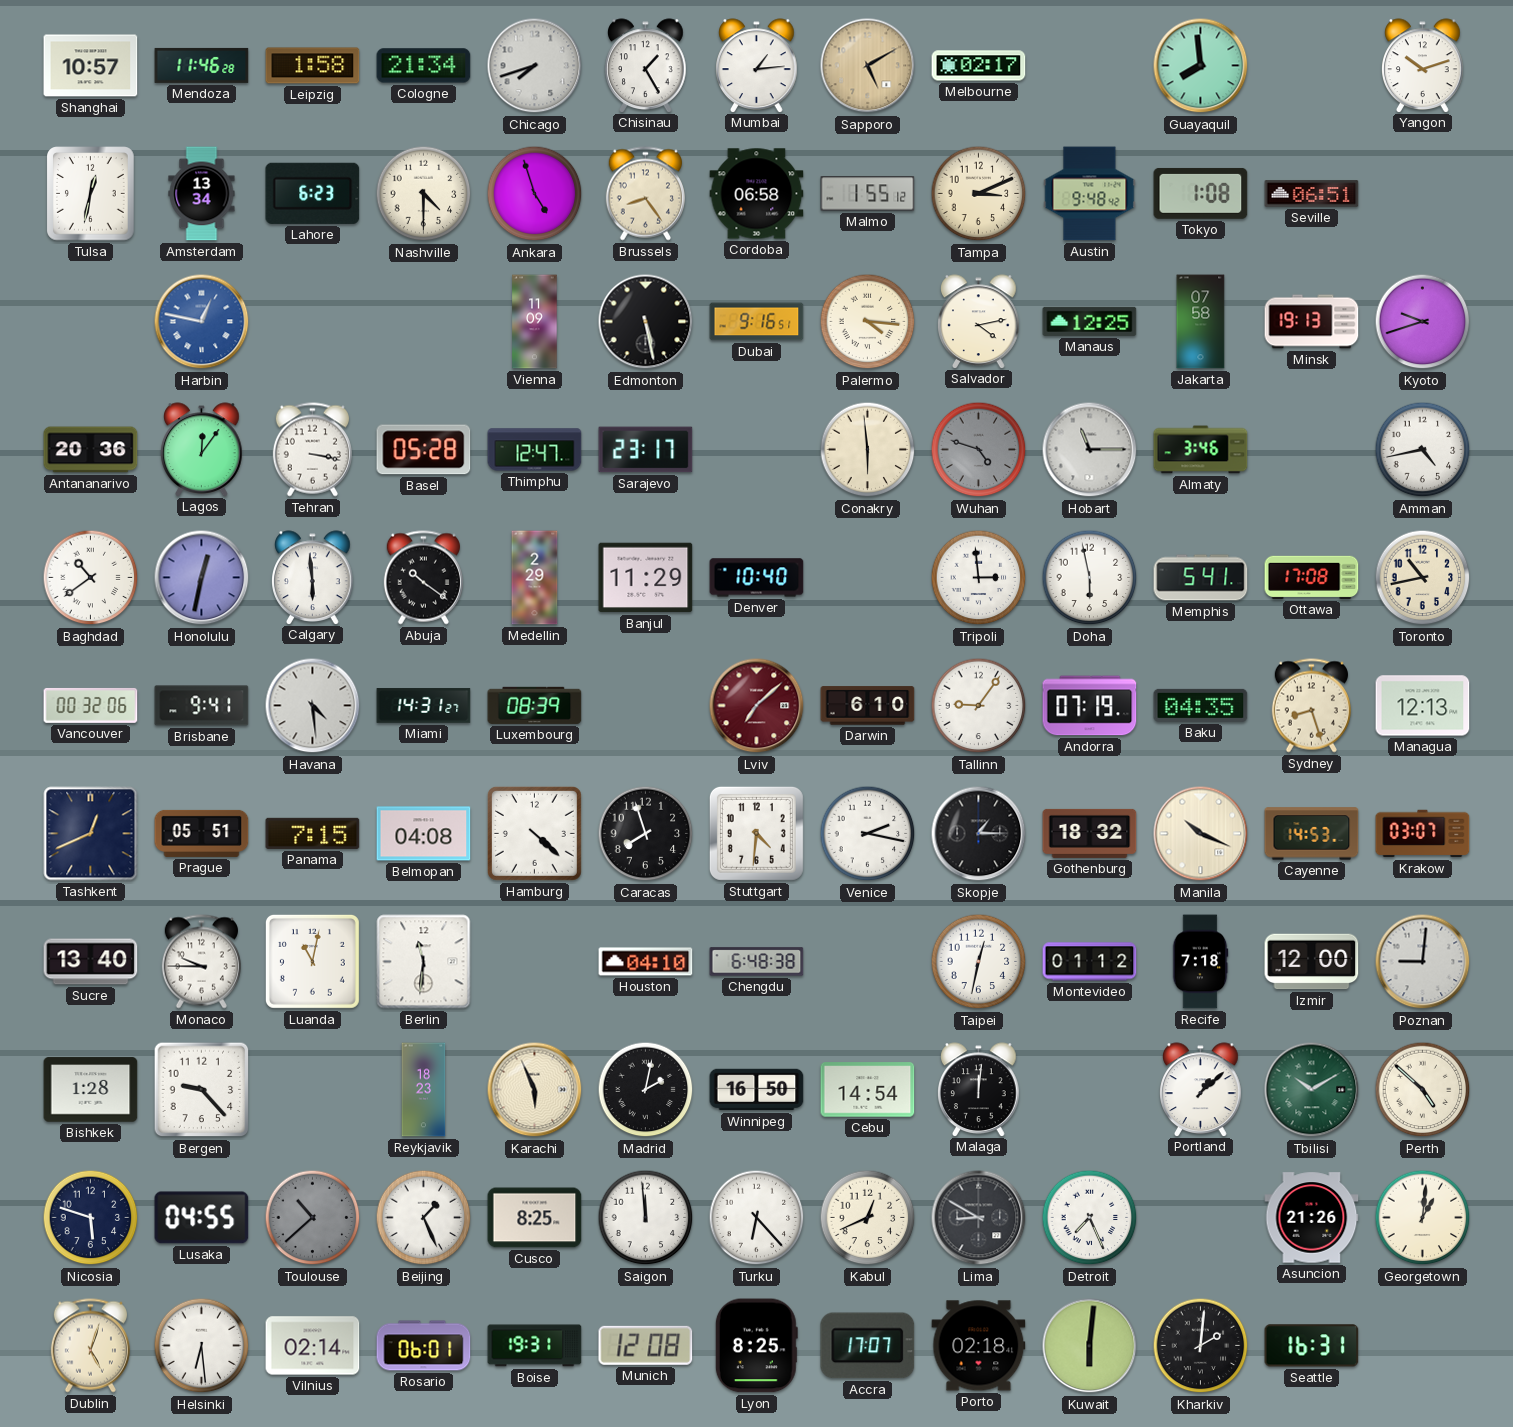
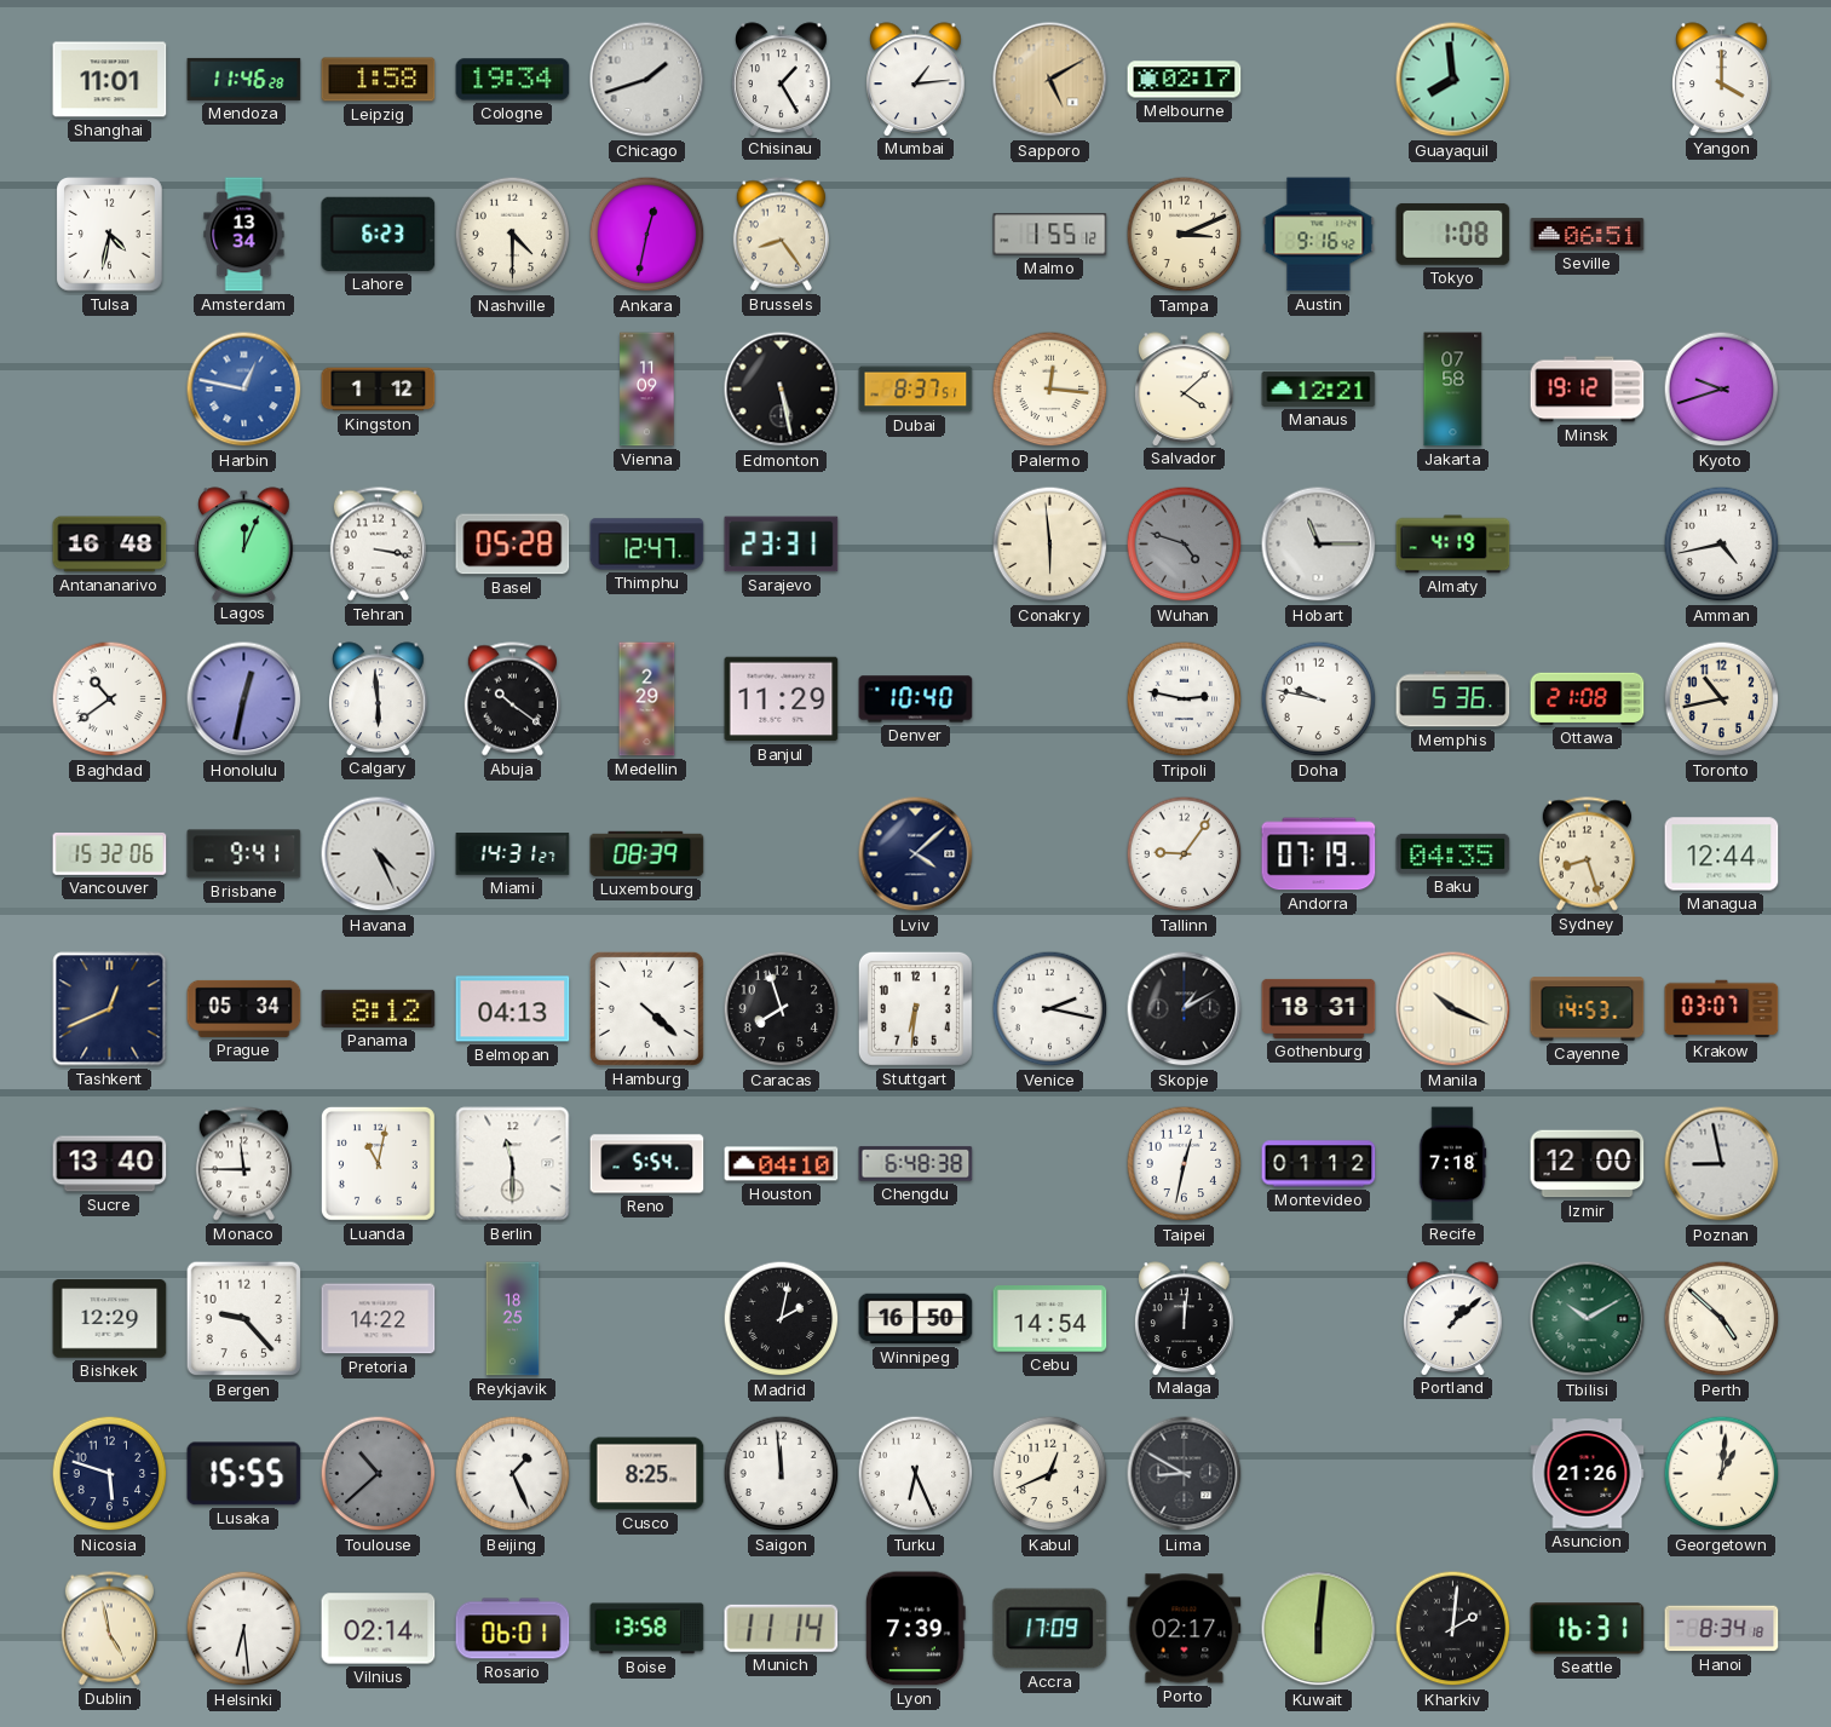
Shanghai: 10:57 -> 11:01
Cologne: 21:34 -> 19:34
Chicago: 7:42 -> 1:42
Yangon: 10:12 -> 4:00
Tulsa: 12:32 -> 4:32
Ankara: 4:57 -> 12:32
Cordoba: 06:58 -> none
Austin: 9:48 -> 9:16
Kingston: none -> 1:12
Dubai: 9:16 -> 8:37
Palermo: 4:16 -> 12:16
Salvador: 4:13 -> 4:08
Manaus: 12:25 -> 12:21
Minsk: 19:13 -> 19:12
Antananarivo: 20:36 -> 16:48
Lagos: 12:06 -> 12:04
Sarajevo: 23:17 -> 23:31
Almaty: 3:46 -> 4:19
Tripoli: 2:59 -> 2:47
Doha: 5:58 -> 9:47
Memphis: 5:41 -> 5:36
Ottawa: 17:08 -> 21:08
Vancouver: 00:32 -> 15:32
Havana: 4:29 -> 4:26
Lviv: 7:08 -> 4:08
Lviv dial: burgundy -> navy
Darwin: 6:10 -> none
Managua: 12:13 -> 12:44
Prague: 05:51 -> 05:34
Panama: 7:15 -> 8:12
Belmopan: 04:08 -> 04:13
Stuttgart: 4:31 -> 6:31
Skopje: 1:15 -> 1:10
Gothenburg: 18:32 -> 18:31
Monaco: 9:45 -> 11:45
Berlin: 11:31 -> 11:30
Reno: none -> 5:54
Poznan: 9:01 -> 8:58
Bishkek: 1:28 -> 12:29
Pretoria: none -> 14:22
Reykjavik: 18:23 -> 18:25
Karachi: 5:56 -> none
Lusaka: 04:55 -> 15:55
Turku: 6:23 -> 6:26
Detroit: 7:26 -> none
Dublin: 5:03 -> 4:58
Boise: 19:31 -> 13:58
Munich: 12:08 -> 11:14
Lyon: 8:25 -> 7:39
Accra: 17:07 -> 17:09
Porto: 02:18 -> 02:17
Hanoi: none -> 8:34
